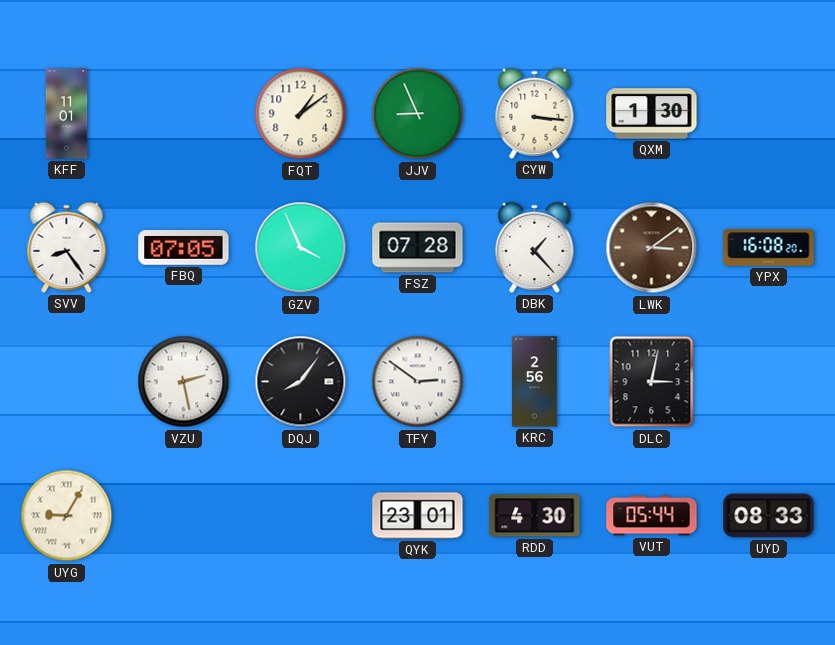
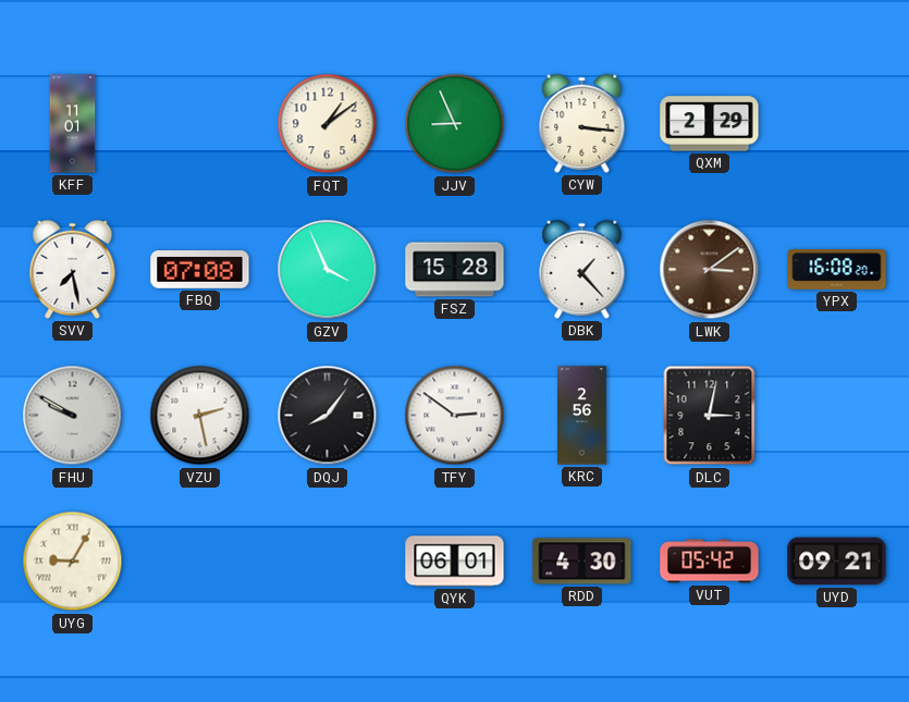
QXM: 1:30 -> 2:29
SVV: 8:24 -> 7:28
FBQ: 07:05 -> 07:08
FSZ: 07:28 -> 15:28
FHU: none -> 9:50
QYK: 23:01 -> 06:01
VUT: 05:44 -> 05:42
UYD: 08:33 -> 09:21
